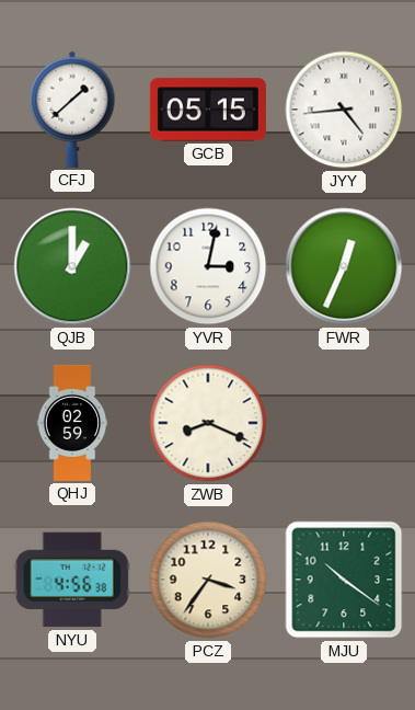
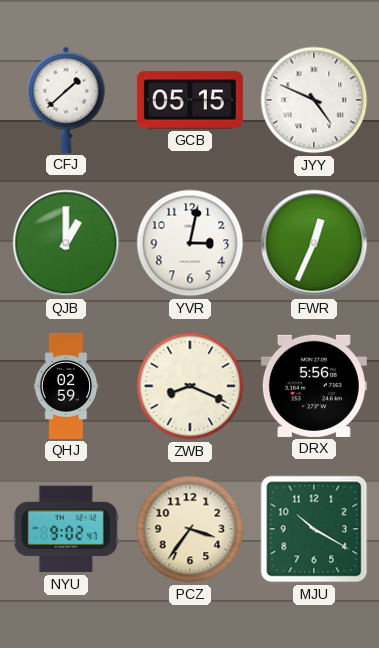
JYY: 4:44 -> 4:49
DRX: none -> 5:56
NYU: 4:56 -> 9:02
MJU: 10:21 -> 10:20
